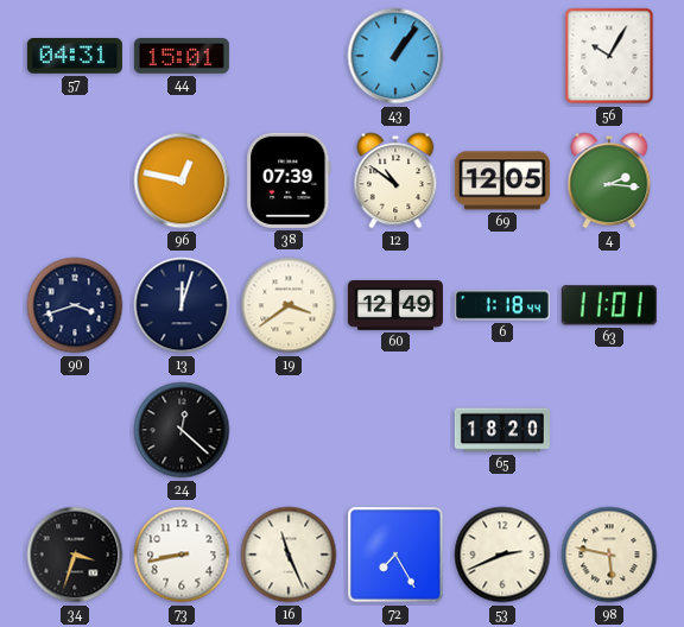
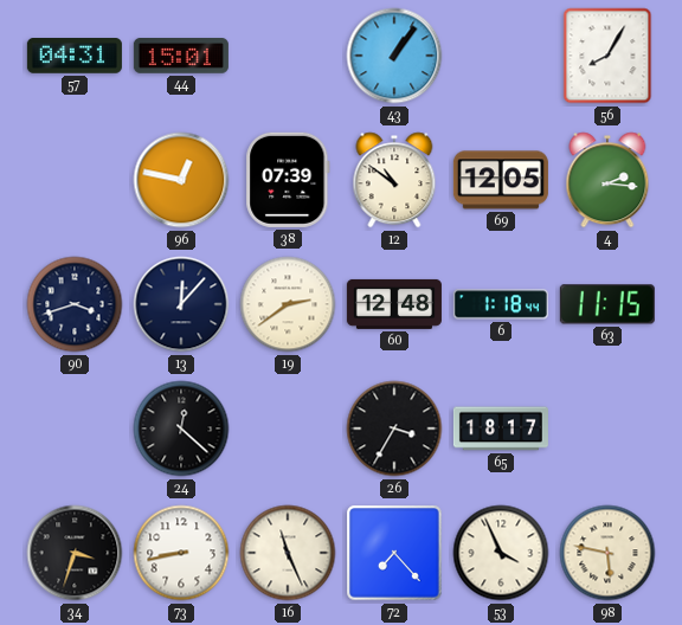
56: 10:05 -> 8:05
13: 12:03 -> 12:07
19: 3:39 -> 2:39
60: 12:49 -> 12:48
63: 11:01 -> 11:15
26: none -> 3:35
65: 18:20 -> 18:17
72: 7:25 -> 7:23
53: 2:41 -> 3:56
